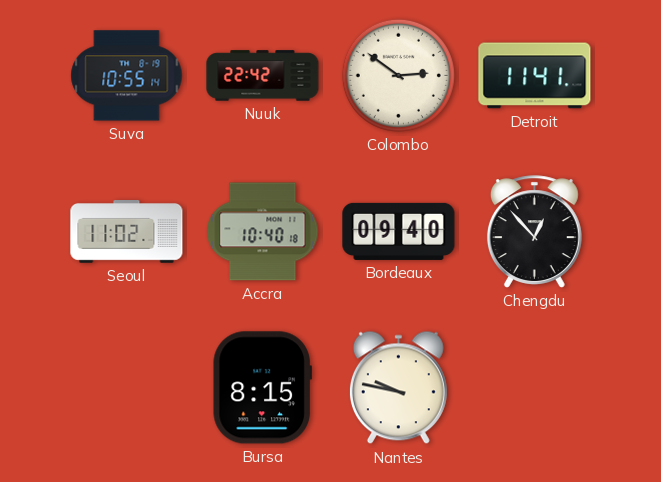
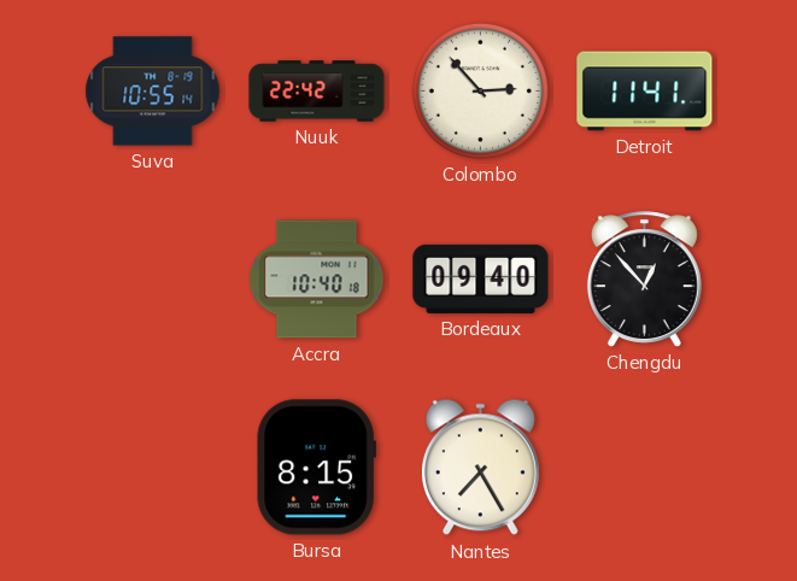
Colombo: 2:51 -> 2:53
Seoul: 11:02 -> none
Nantes: 9:47 -> 7:25
